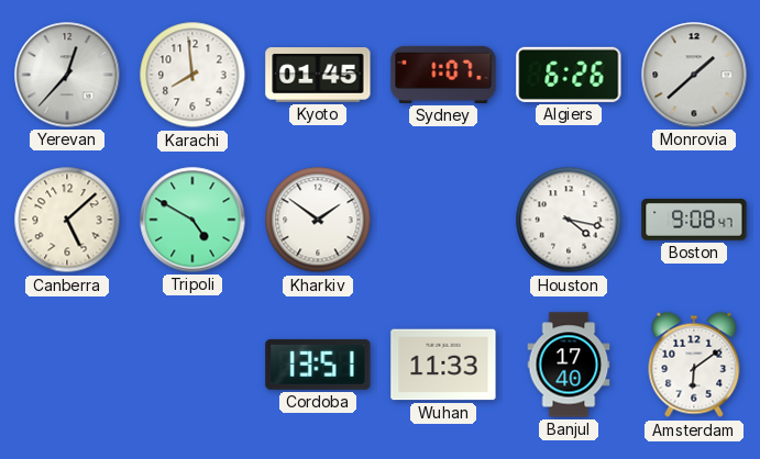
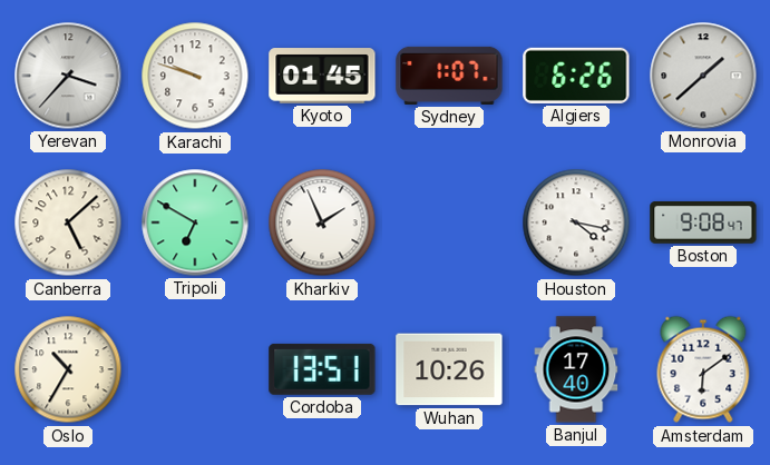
Yerevan: 12:37 -> 3:37
Karachi: 7:59 -> 9:48
Tripoli: 4:50 -> 6:50
Kharkiv: 1:51 -> 1:56
Oslo: none -> 10:35
Wuhan: 11:33 -> 10:26
